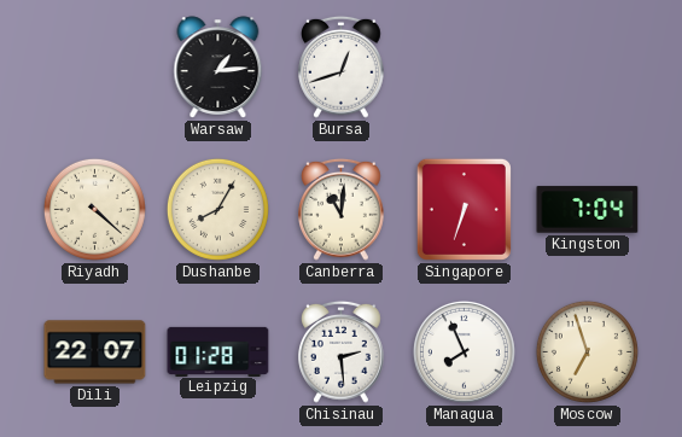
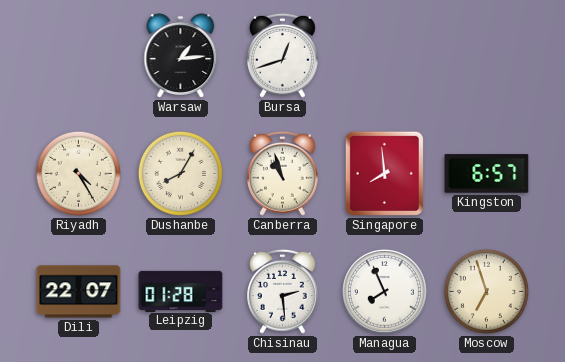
Riyadh: 4:22 -> 4:25
Canberra: 11:01 -> 10:57
Singapore: 6:33 -> 7:59
Kingston: 7:04 -> 6:57
